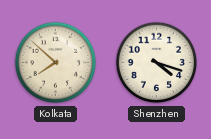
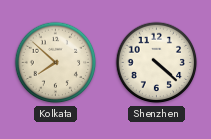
Shenzhen: 4:18 -> 4:22
